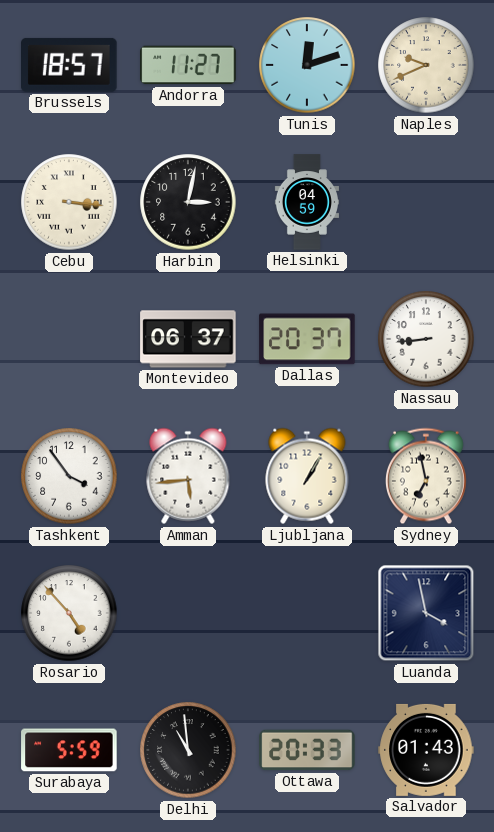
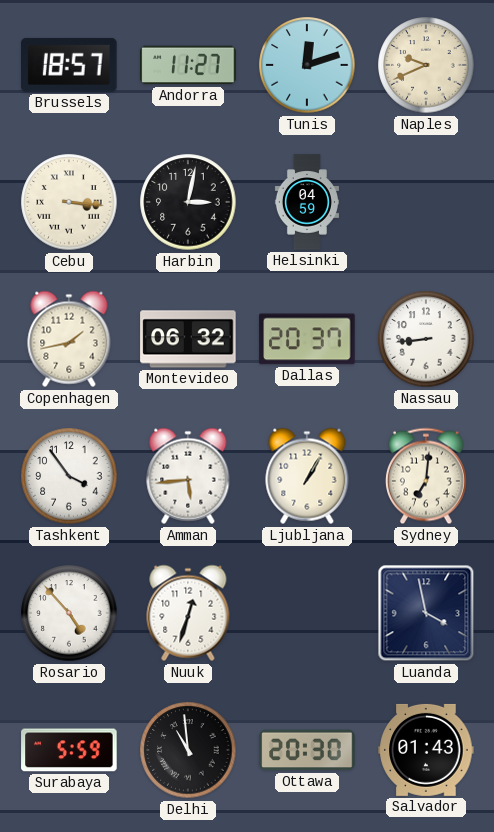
Copenhagen: none -> 1:43
Montevideo: 06:37 -> 06:32
Sydney: 6:58 -> 7:01
Nuuk: none -> 12:33
Ottawa: 20:33 -> 20:30
